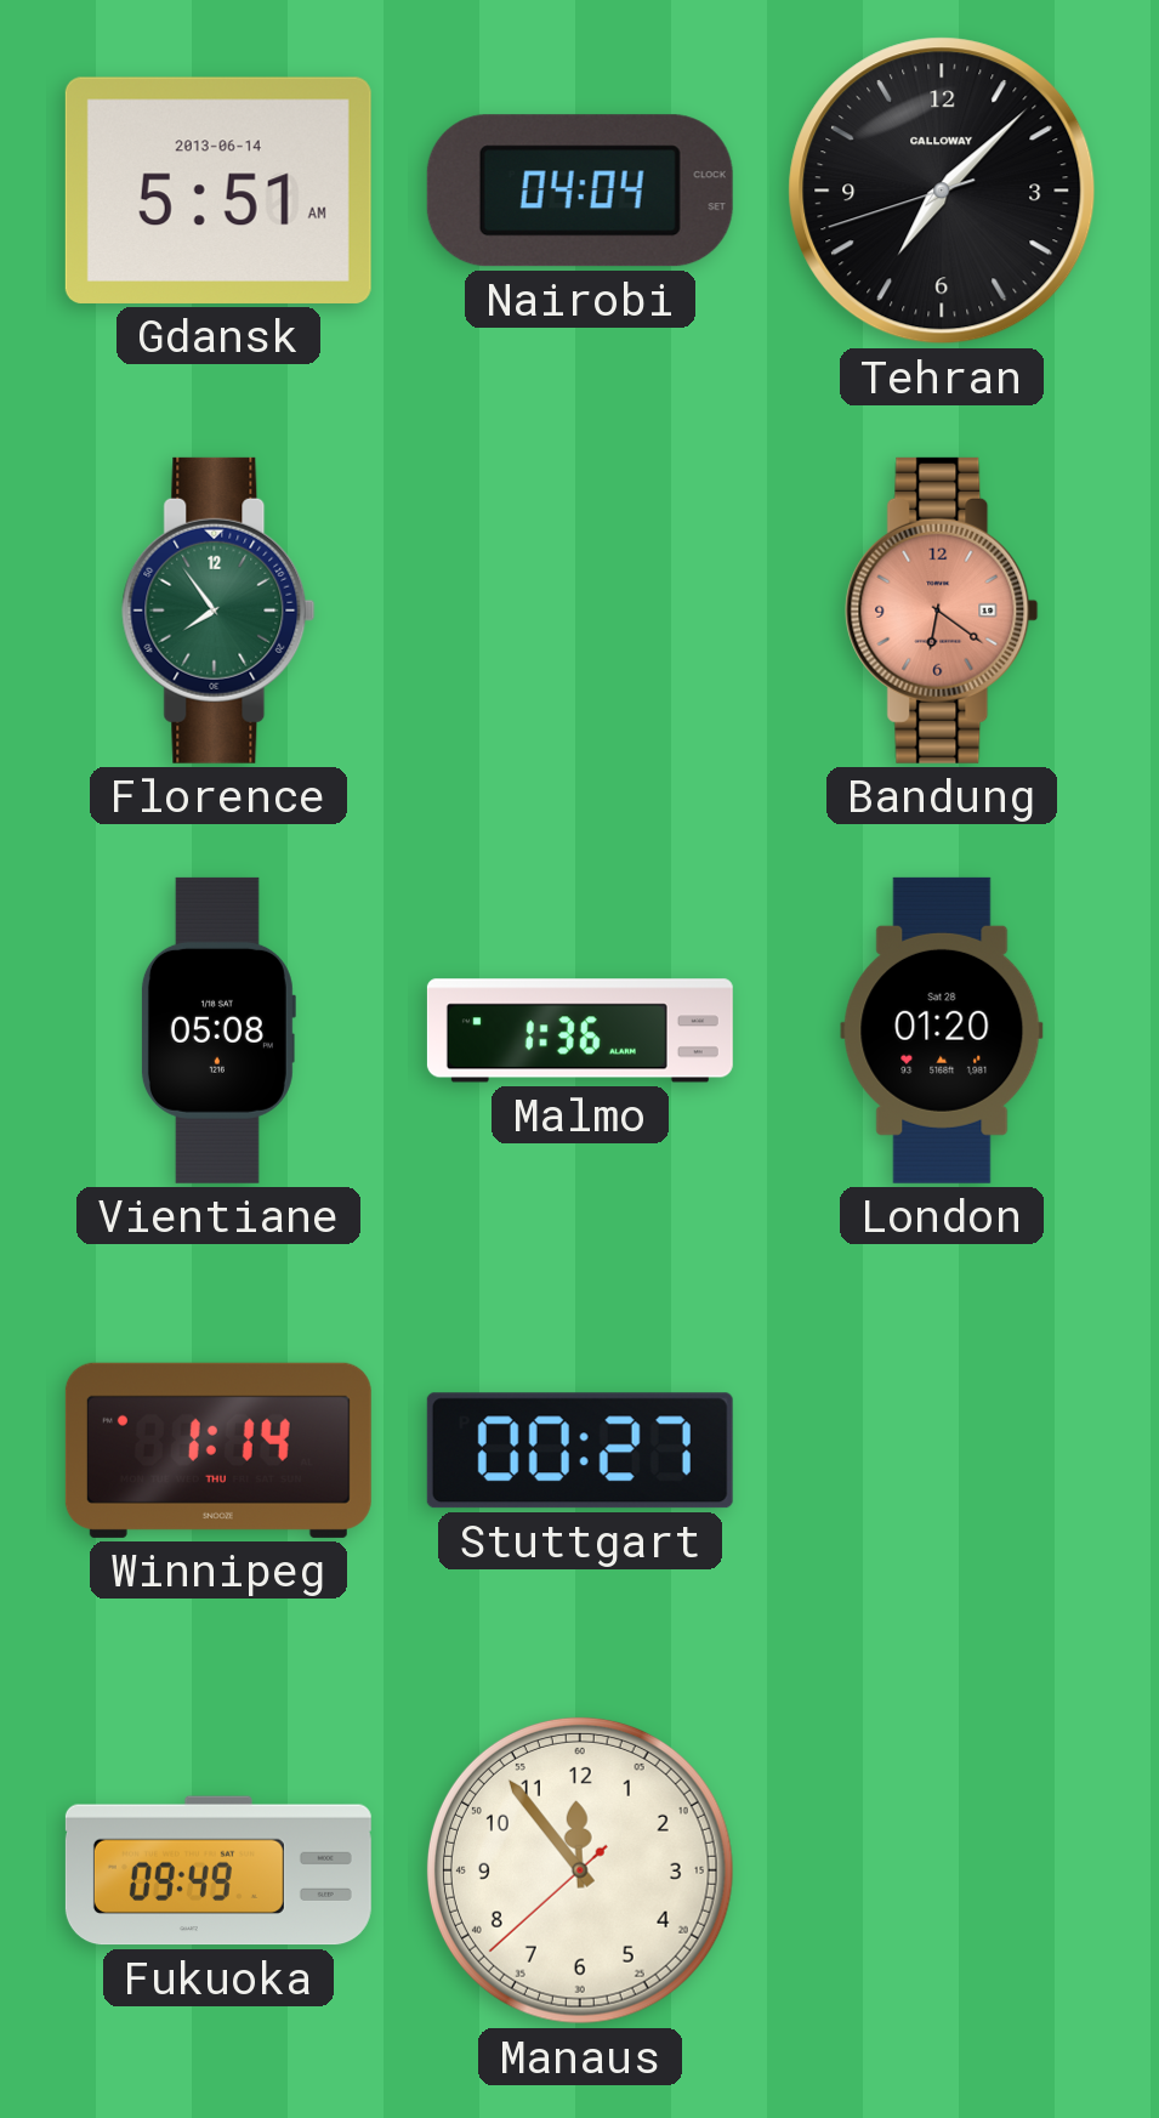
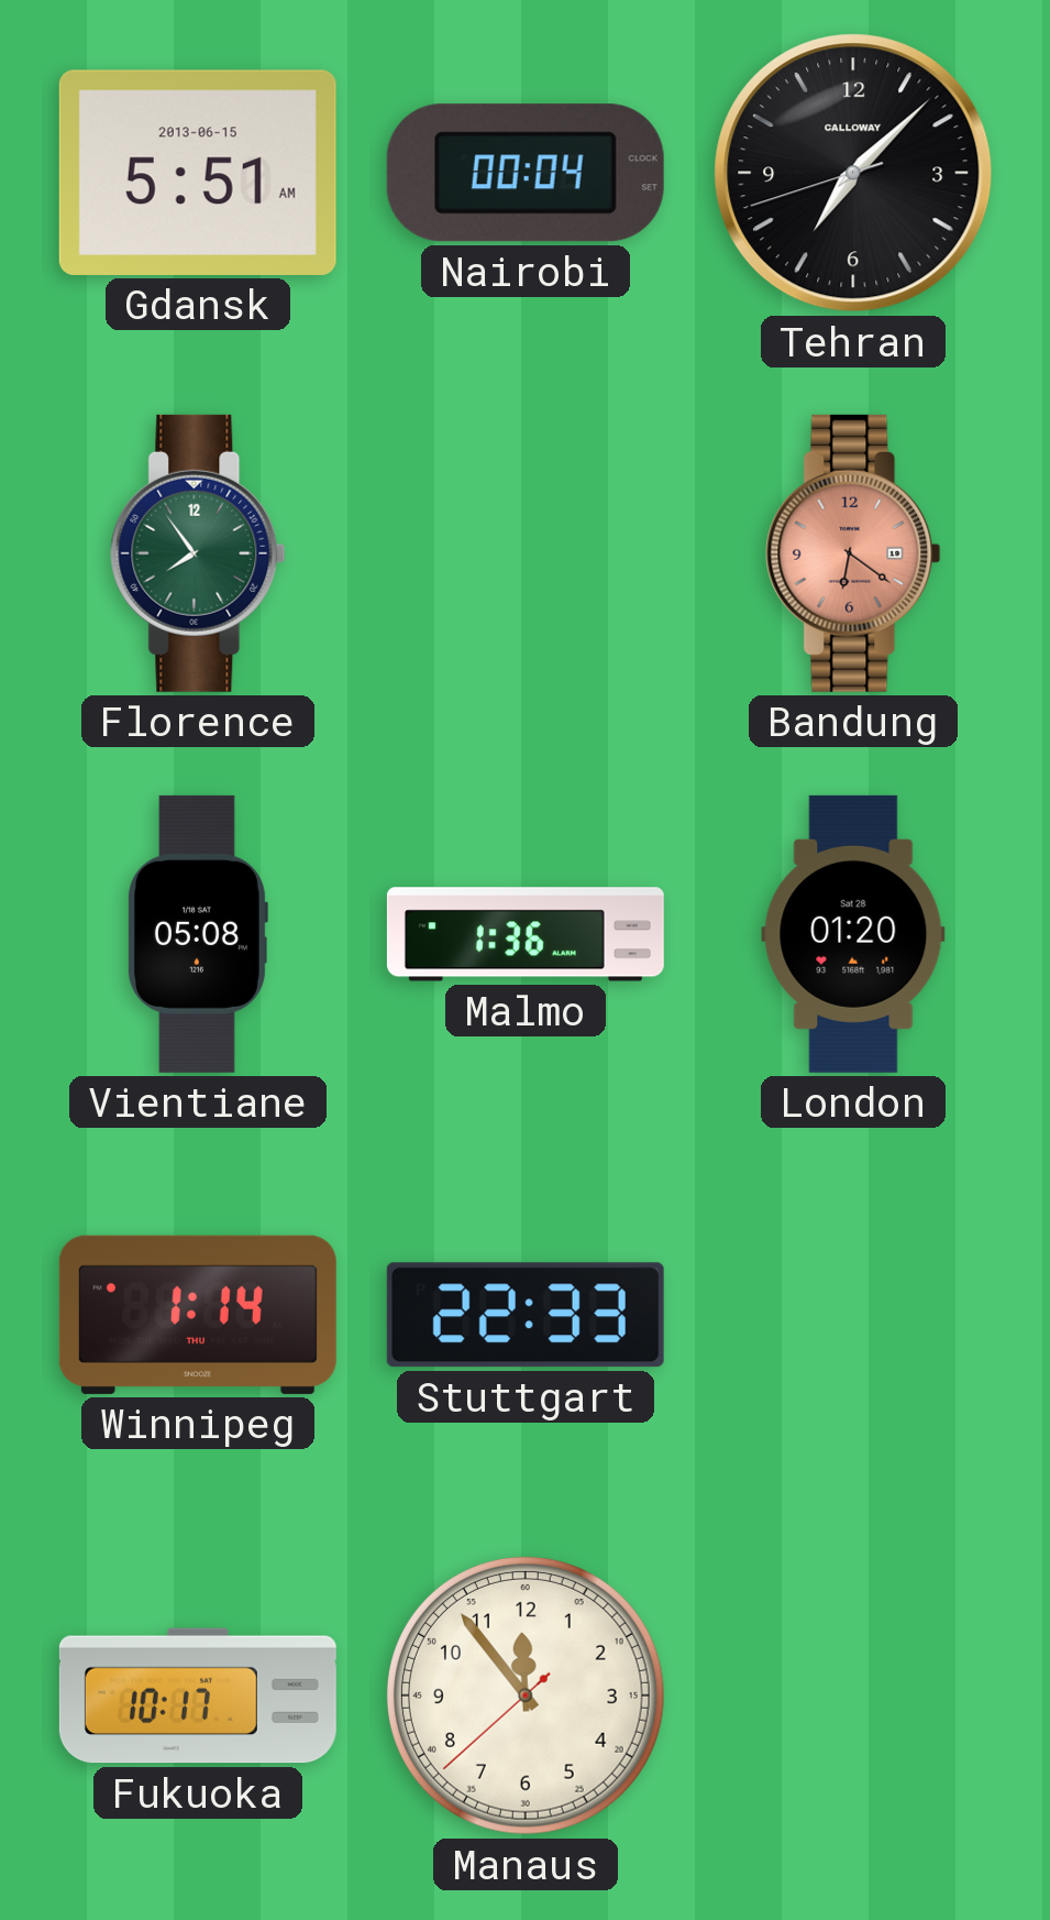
Gdansk date: 2013-06-14 -> 2013-06-15
Nairobi: 04:04 -> 00:04
Stuttgart: 00:27 -> 22:33
Fukuoka: 09:49 -> 10:17
